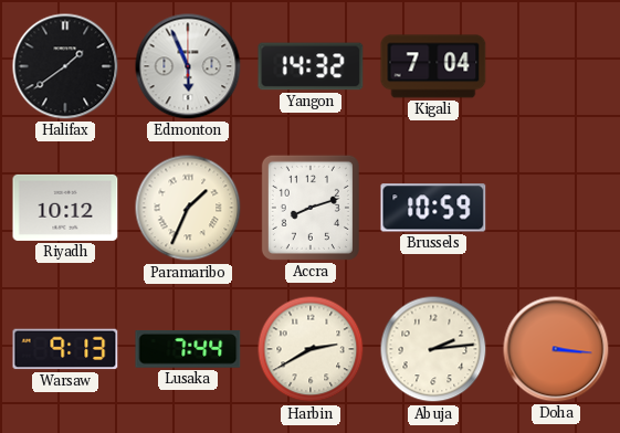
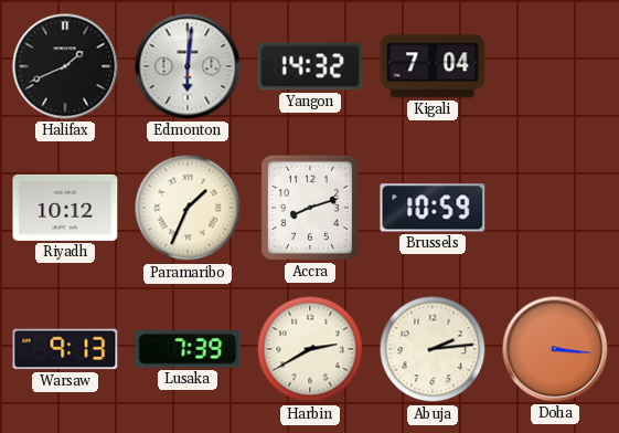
Halifax: 1:39 -> 1:41
Edmonton: 5:56 -> 6:01
Lusaka: 7:44 -> 7:39
